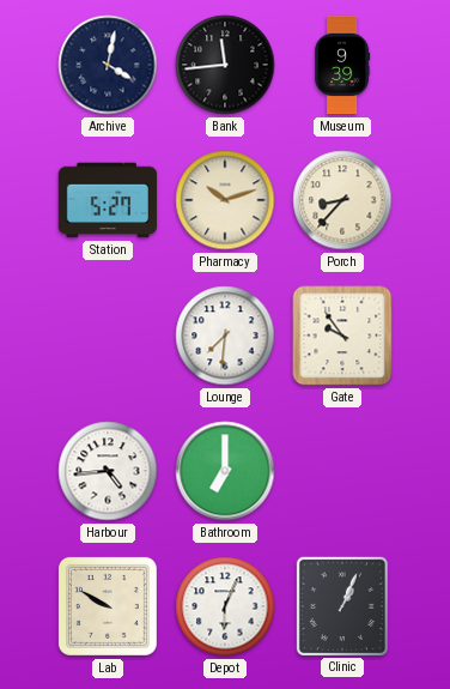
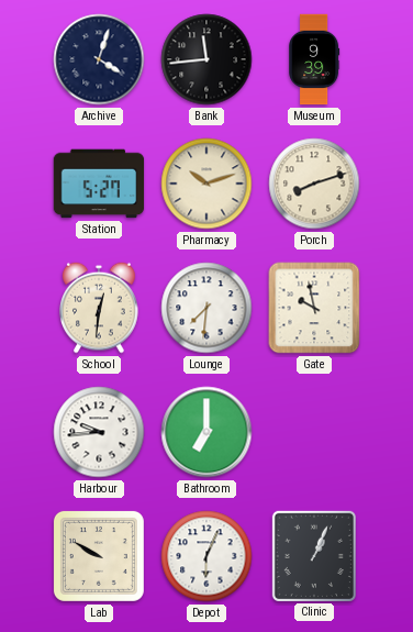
Archive: 4:02 -> 4:03
Porch: 8:37 -> 8:12
School: none -> 12:31
Gate: 9:54 -> 9:58
Harbour: 4:44 -> 9:44
